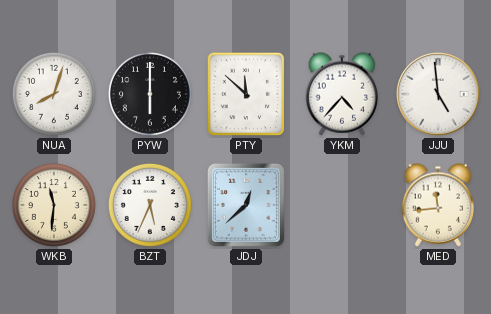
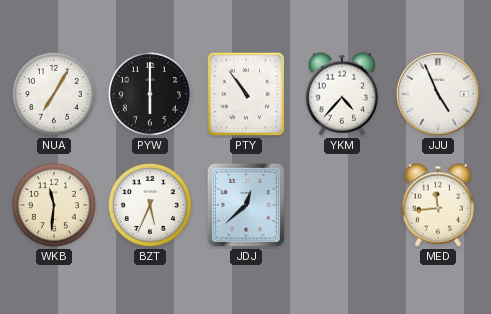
NUA: 8:03 -> 7:05
PTY: 11:52 -> 10:54
JJU: 4:59 -> 4:56
